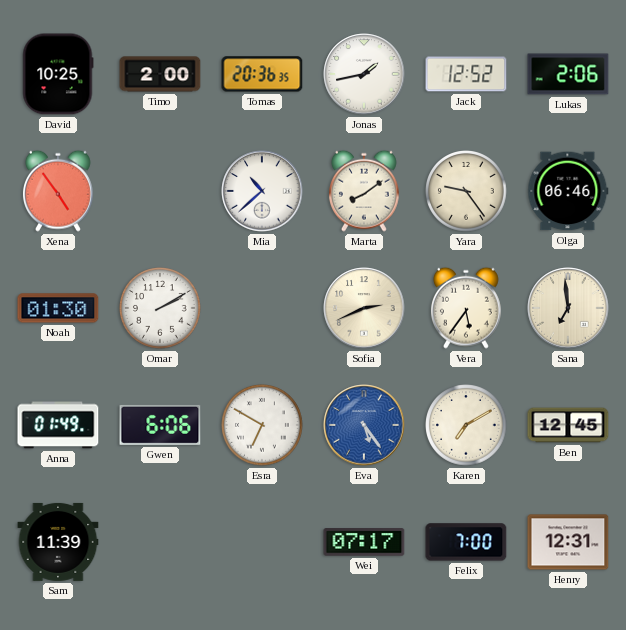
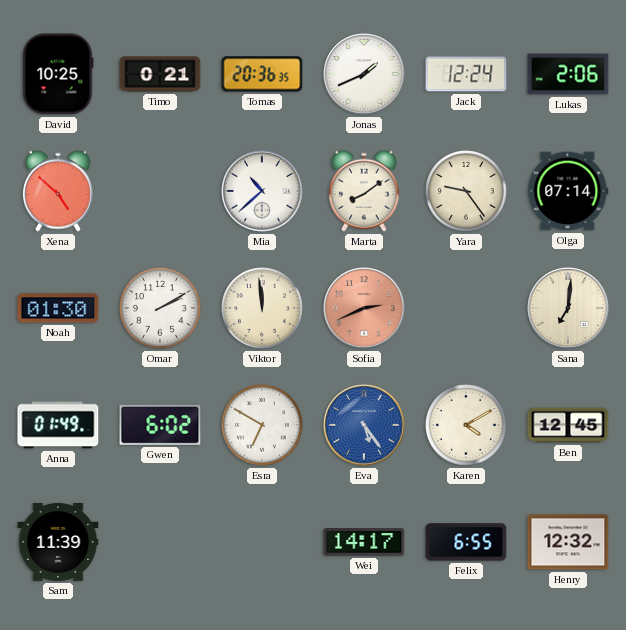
Timo: 2:00 -> 0:21
Jonas: 1:43 -> 1:41
Jack: 12:52 -> 12:24
Xena: 4:54 -> 4:52
Olga: 06:46 -> 07:14
Viktor: none -> 11:59
Sofia dial: cream -> salmon
Vera: 5:36 -> none
Sana: 6:59 -> 7:01
Gwen: 6:06 -> 6:02
Karen: 7:10 -> 4:10
Wei: 07:17 -> 14:17
Felix: 7:00 -> 6:55
Henry: 12:31 -> 12:32
